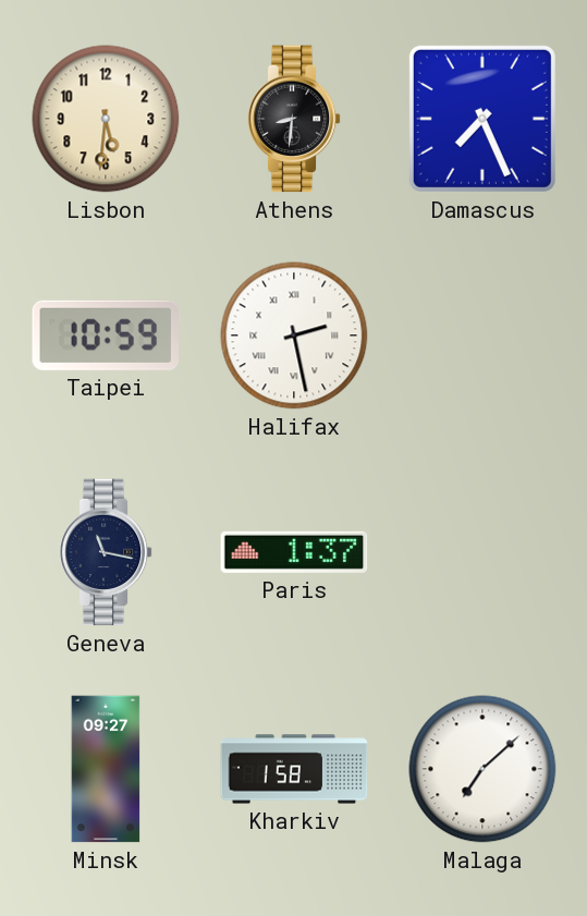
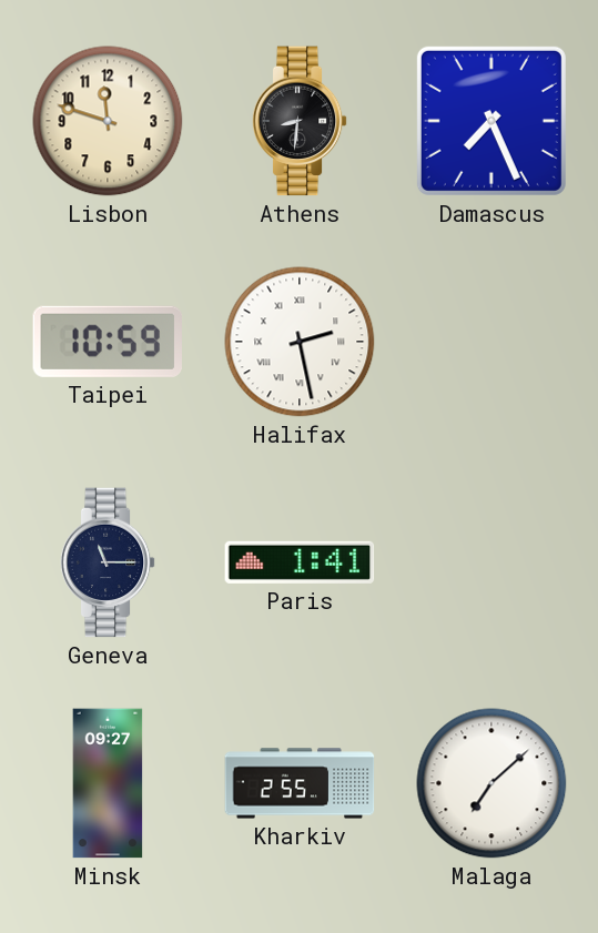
Lisbon: 5:31 -> 11:48
Geneva: 11:17 -> 11:15
Paris: 1:37 -> 1:41
Kharkiv: 1:58 -> 2:55
